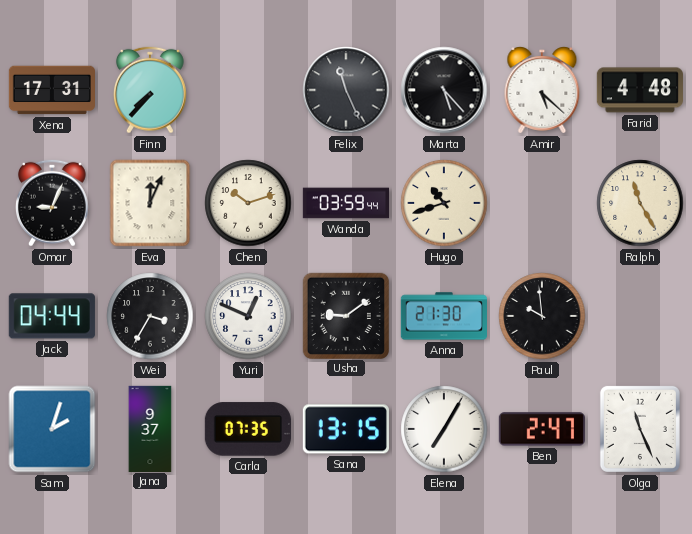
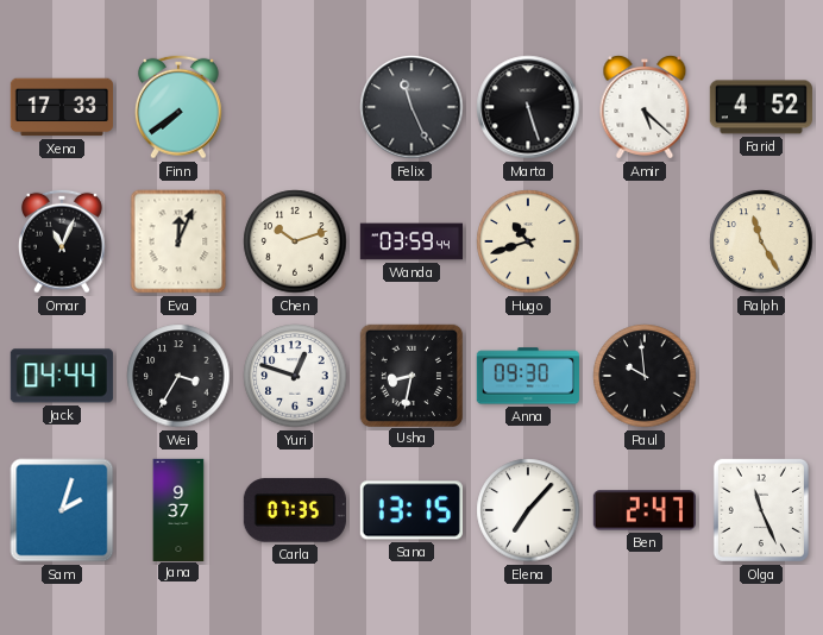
Xena: 17:31 -> 17:33
Finn: 7:37 -> 7:39
Marta: 5:23 -> 5:27
Farid: 4:48 -> 4:52
Omar: 9:04 -> 11:04
Yuri: 12:49 -> 12:48
Usha: 9:09 -> 8:32
Anna: 21:30 -> 09:30
Elena: 7:05 -> 7:07
